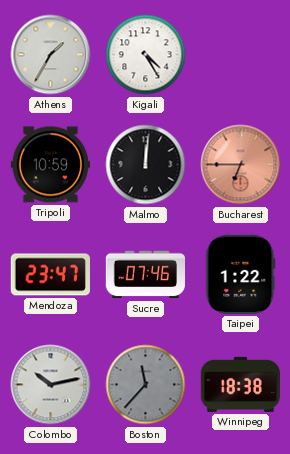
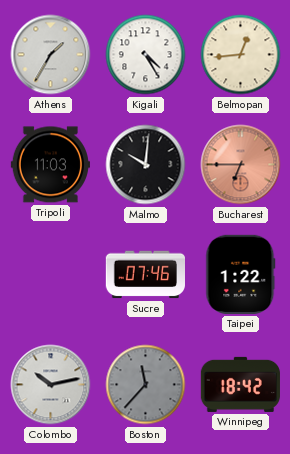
Belmopan: none -> 12:44
Tripoli: 10:59 -> 11:03
Malmo: 12:01 -> 10:01
Mendoza: 23:47 -> none
Winnipeg: 18:38 -> 18:42
